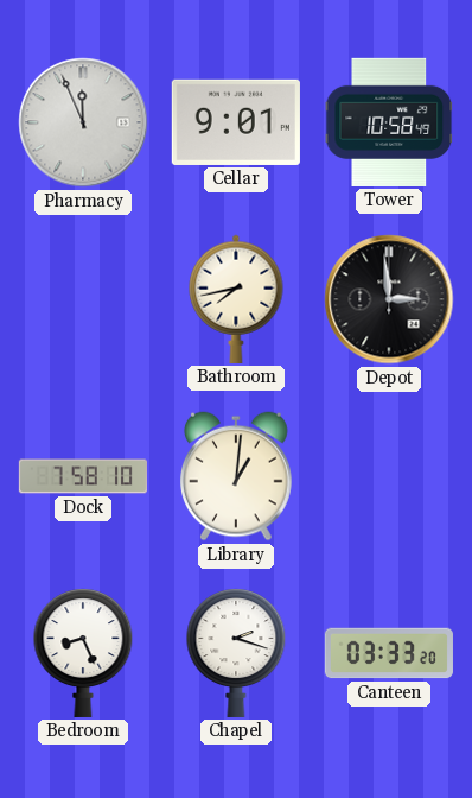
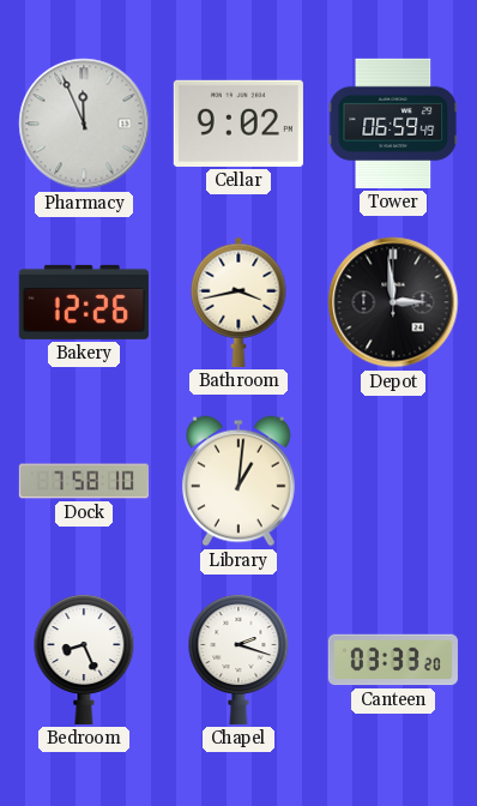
Cellar: 9:01 -> 9:02
Tower: 10:58 -> 06:59
Bakery: none -> 12:26
Bathroom: 7:43 -> 3:43
